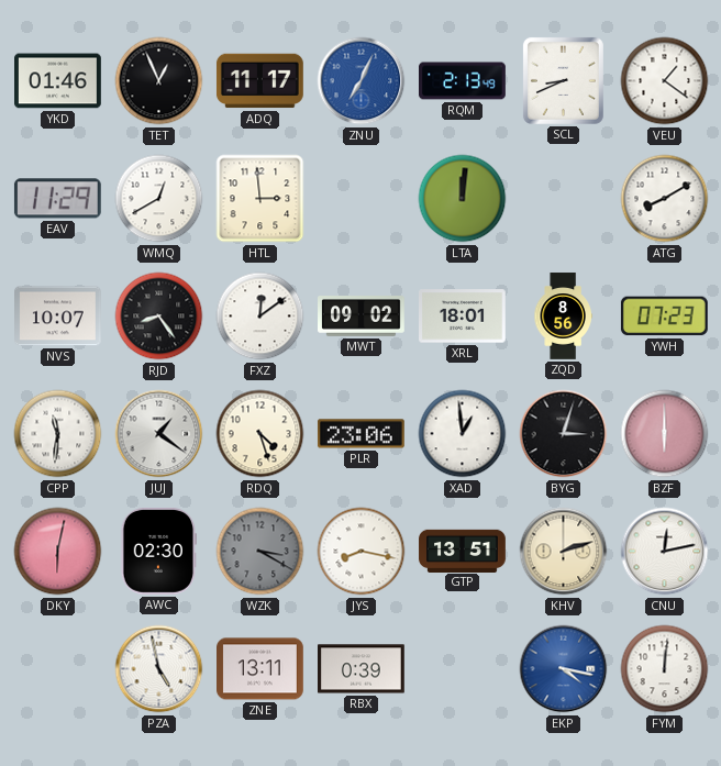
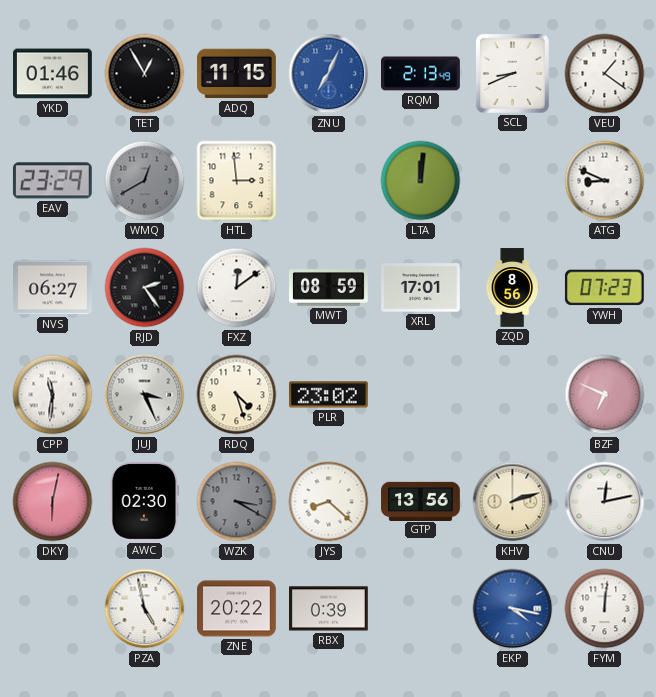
TET: 12:56 -> 12:55
ADQ: 11:17 -> 11:15
EAV: 11:29 -> 23:29
WMQ dial: white -> grey
ATG: 8:10 -> 8:49
NVS: 10:07 -> 06:27
RJD: 8:24 -> 2:24
MWT: 09:02 -> 08:59
XRL: 18:01 -> 17:01
JUJ: 1:21 -> 3:26
PLR: 23:06 -> 23:02
XAD: 12:59 -> none
BYG: 3:03 -> none
BZF: 6:00 -> 6:49
JYS: 8:17 -> 8:22
GTP: 13:51 -> 13:56
ZNE: 13:11 -> 20:22
